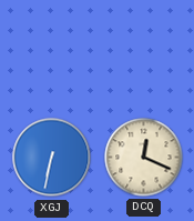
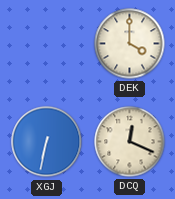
DEK: none -> 4:00
